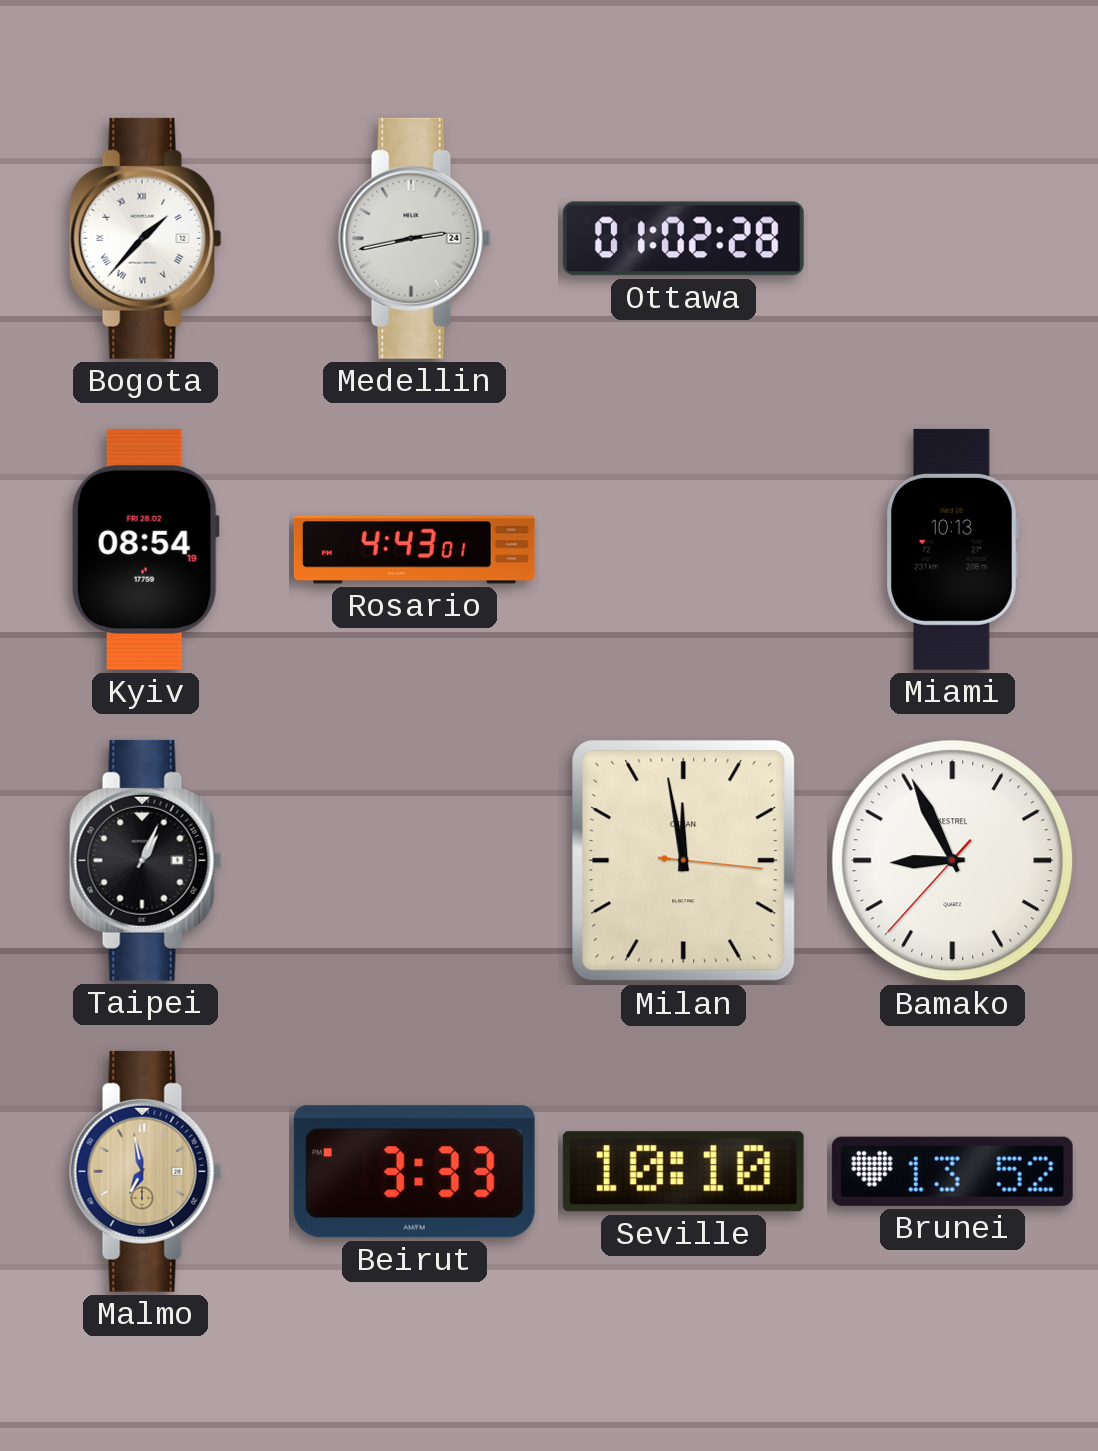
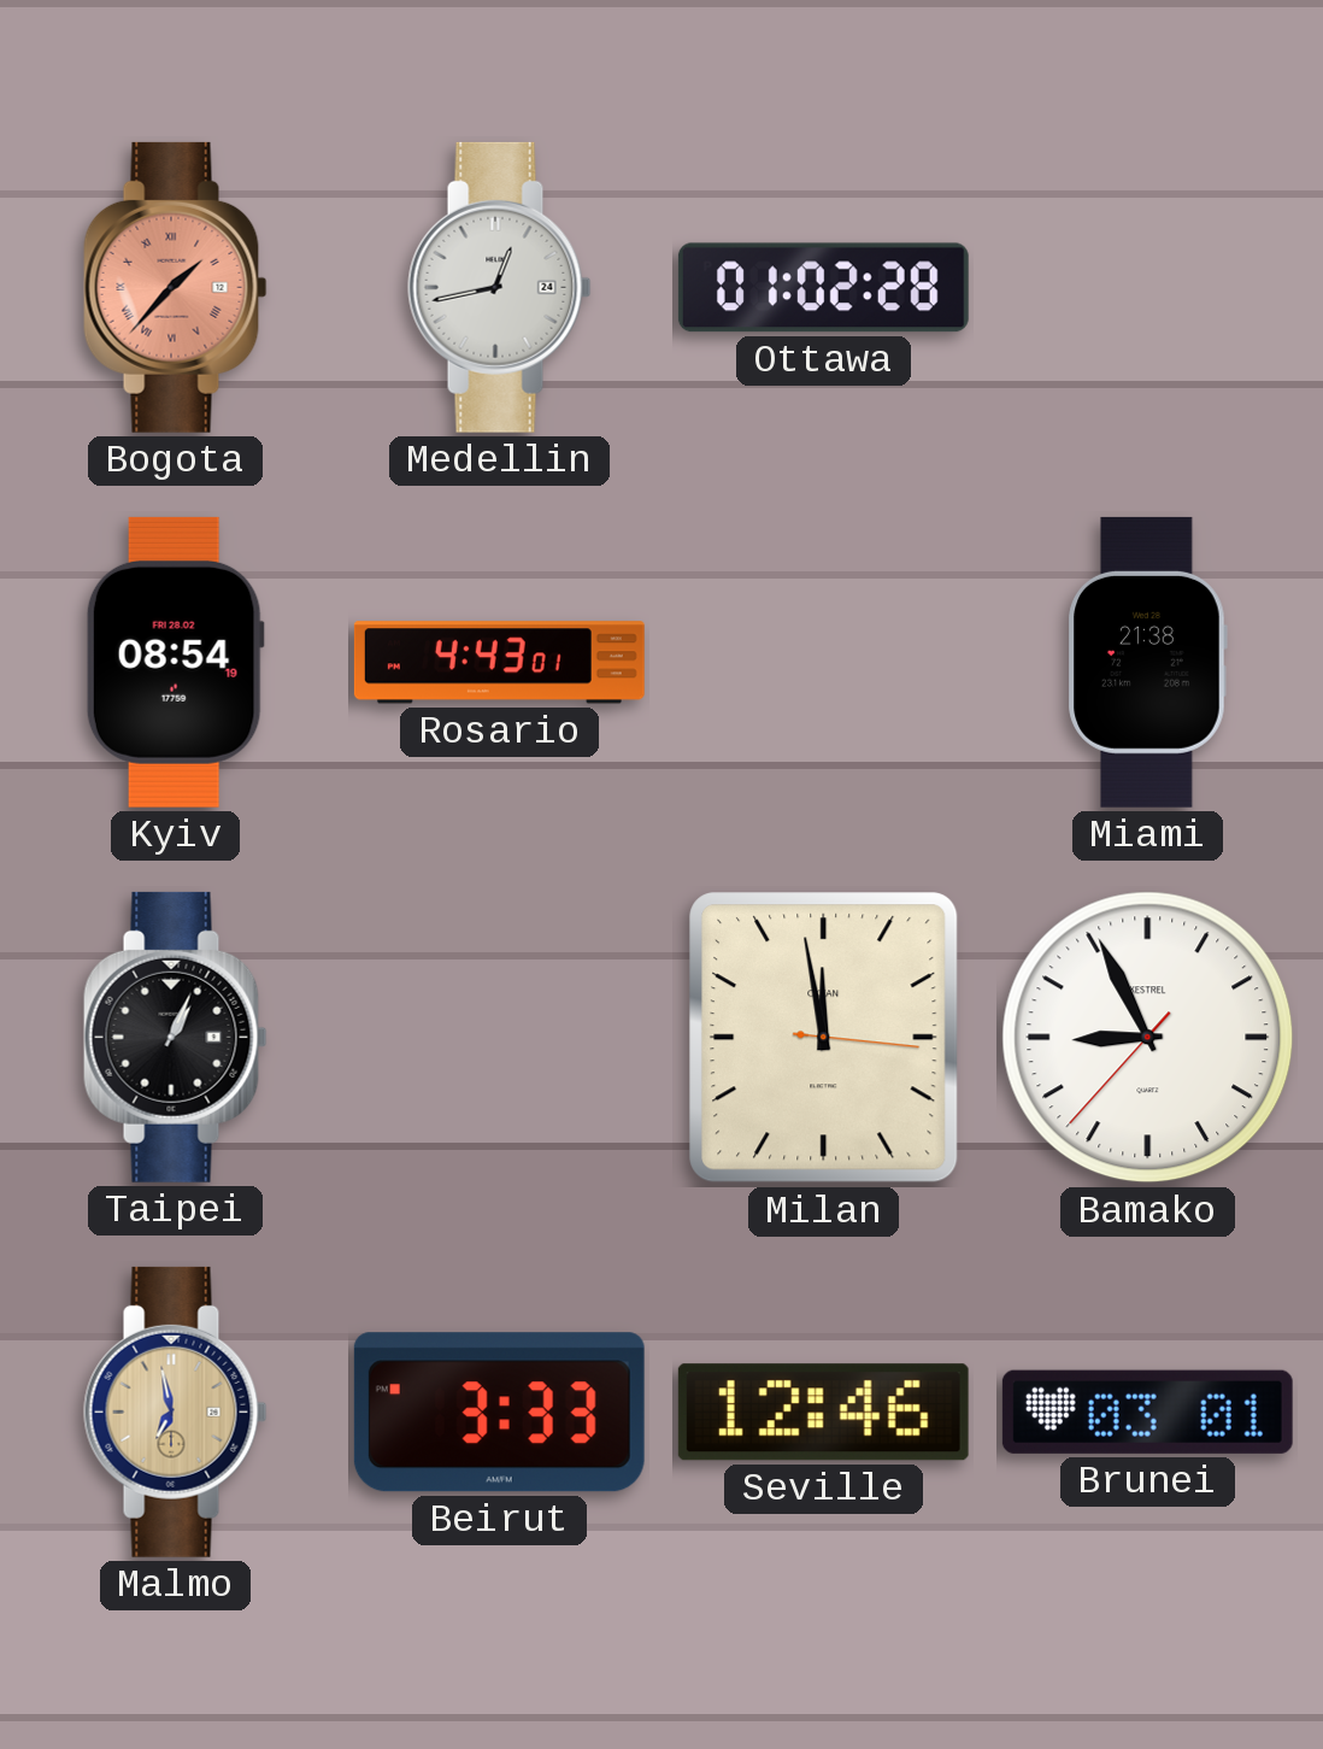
Bogota dial: white -> salmon
Medellin: 2:43 -> 12:43
Miami: 10:13 -> 21:38
Seville: 10:10 -> 12:46
Brunei: 13:52 -> 03:01
